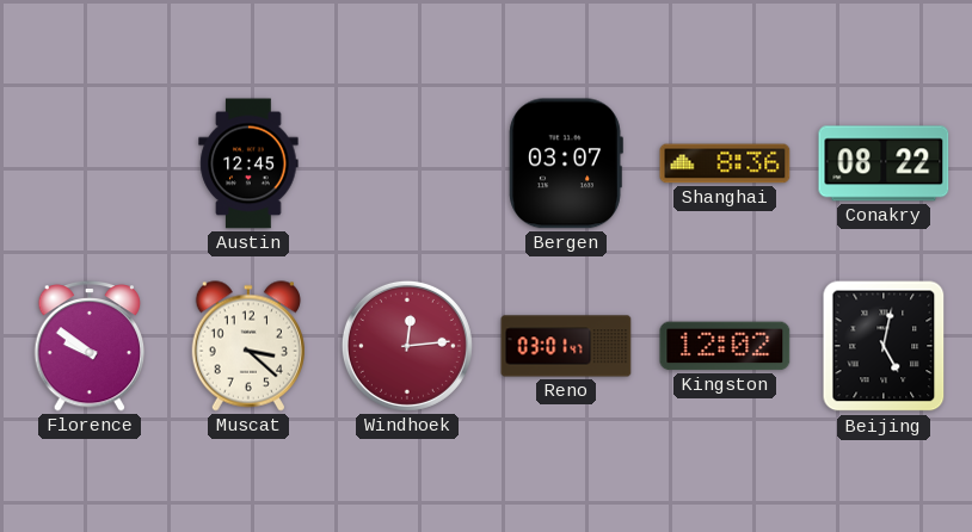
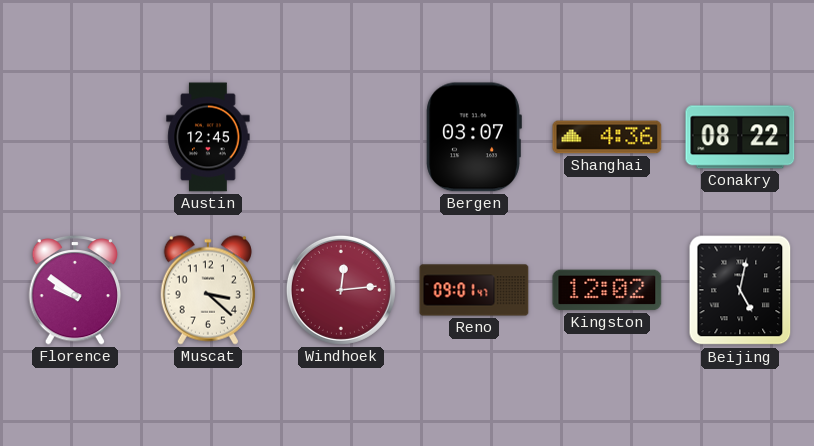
Shanghai: 8:36 -> 4:36
Reno: 03:01 -> 09:01
